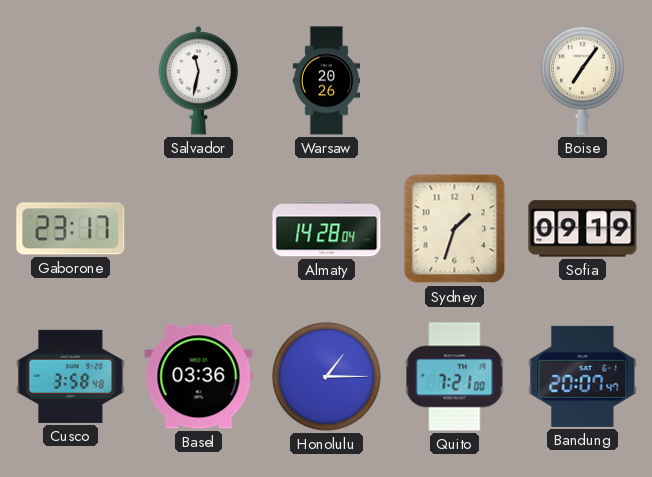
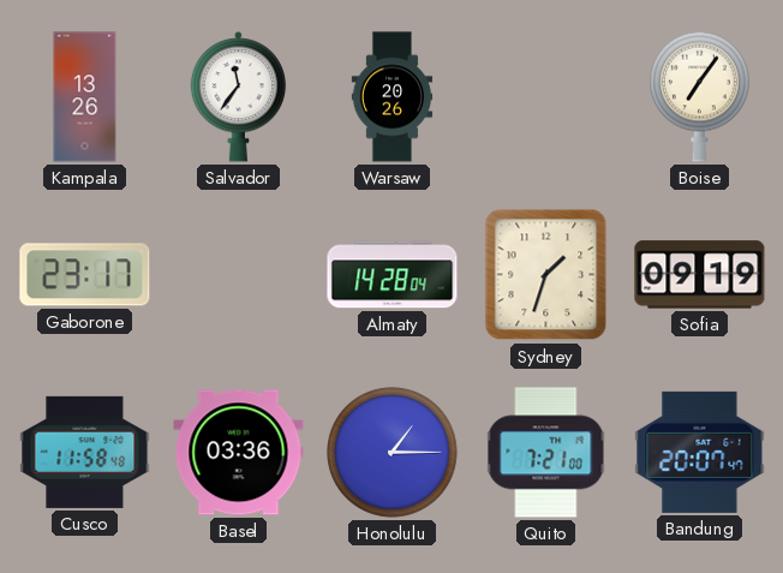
Kampala: none -> 13:26
Salvador: 11:32 -> 11:36
Cusco: 3:58 -> 11:58
